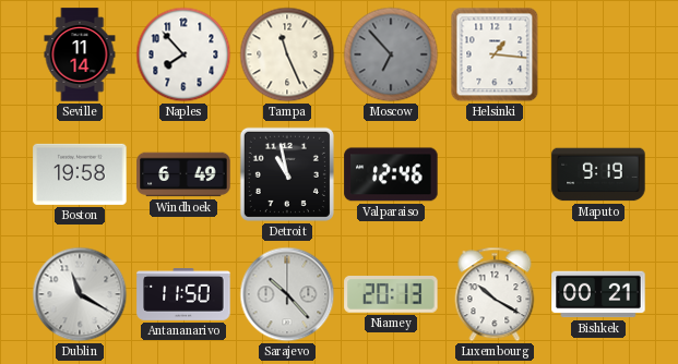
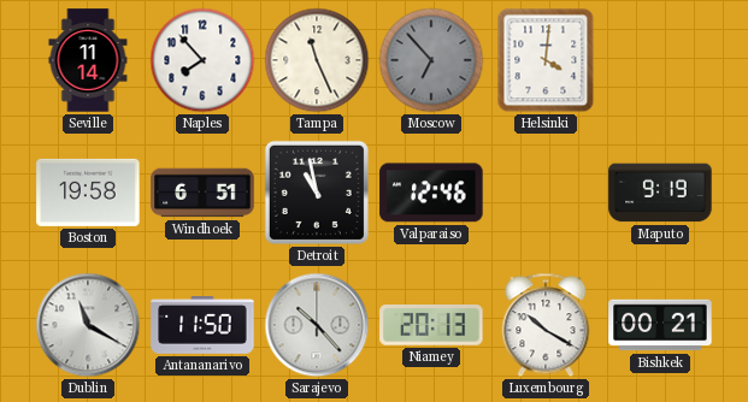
Helsinki: 1:16 -> 4:01
Windhoek: 6:49 -> 6:51
